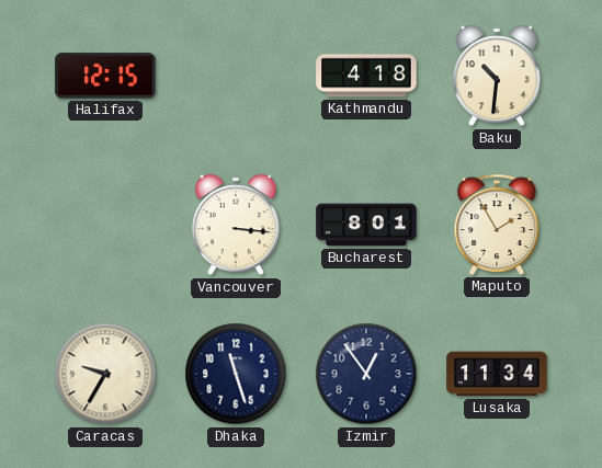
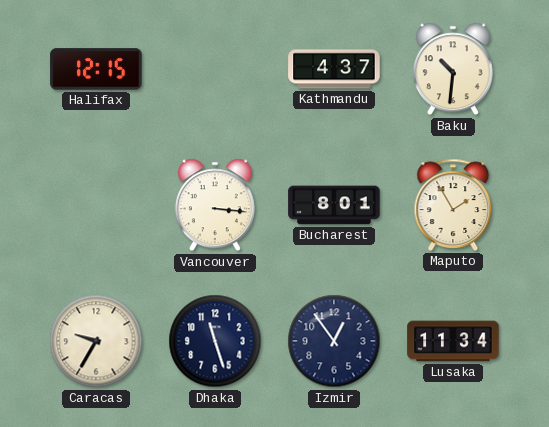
Kathmandu: 4:18 -> 4:37
